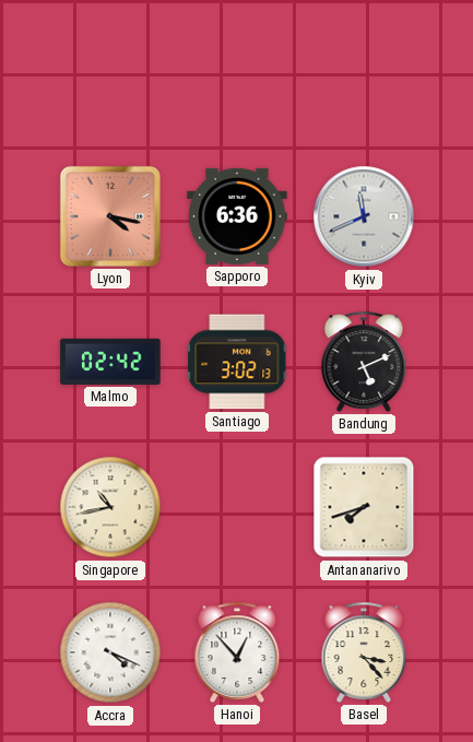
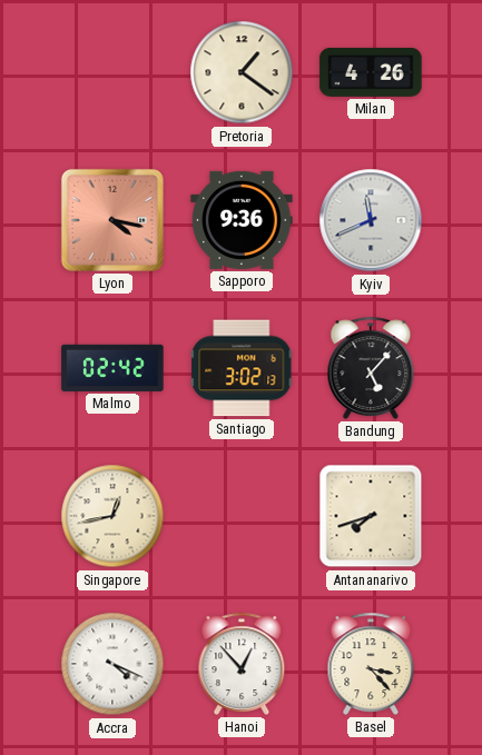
Pretoria: none -> 1:21
Milan: none -> 4:26
Sapporo: 6:36 -> 9:36
Bandung: 5:11 -> 5:07
Singapore: 10:43 -> 12:43
